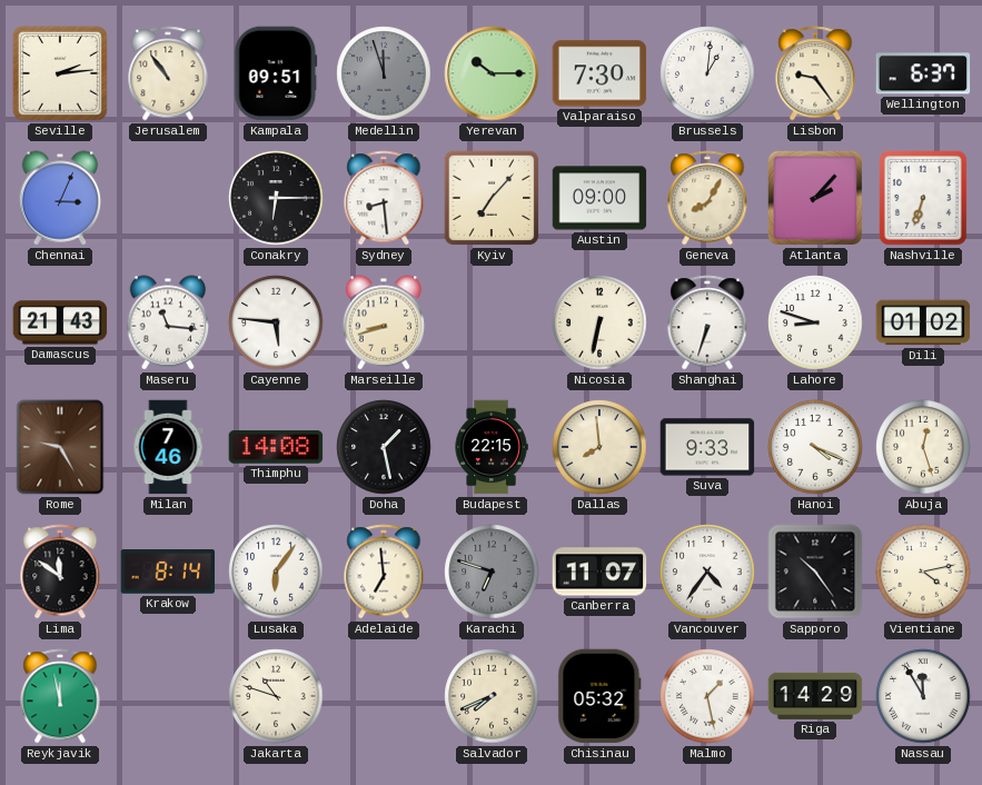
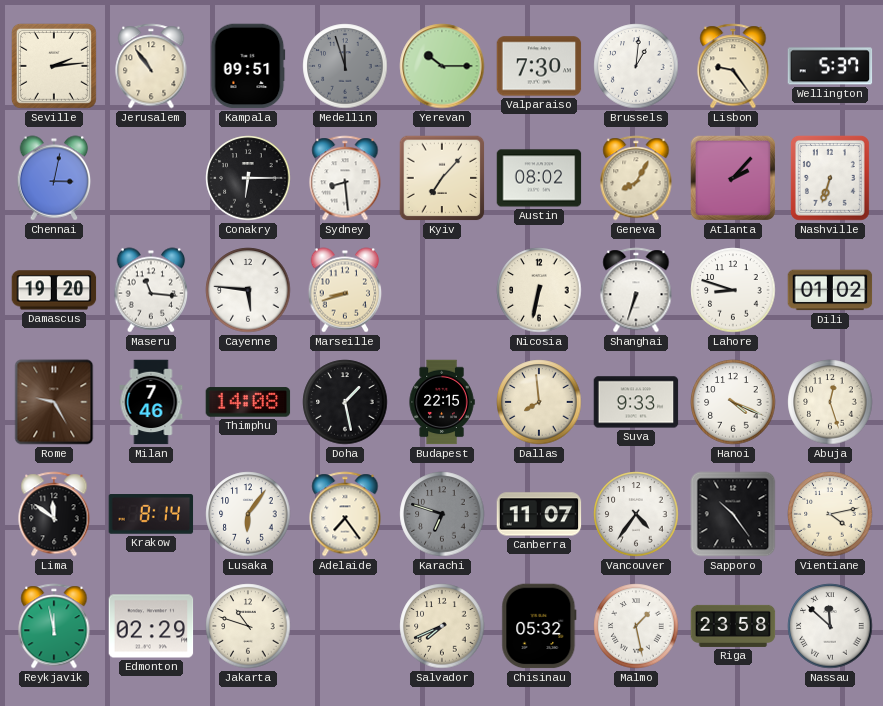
Wellington: 6:37 -> 5:37
Chennai: 3:04 -> 3:02
Austin: 09:00 -> 08:02
Damascus: 21:43 -> 19:20
Adelaide: 6:59 -> 7:24
Edmonton: none -> 02:29
Riga: 14:29 -> 23:58
Nassau: 11:55 -> 11:52
